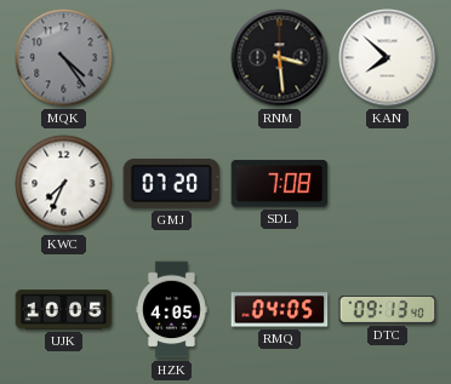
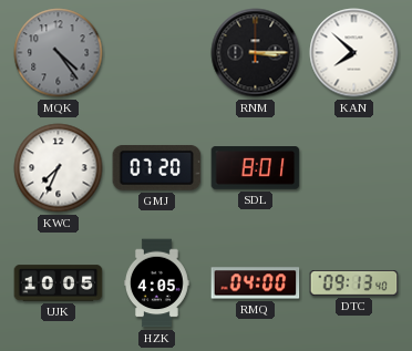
RNM: 3:29 -> 3:15
SDL: 7:08 -> 8:01
RMQ: 04:05 -> 04:00
